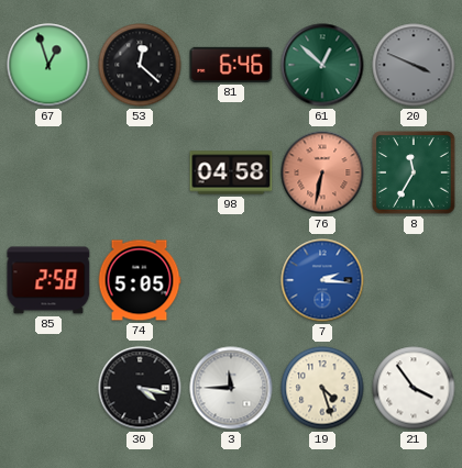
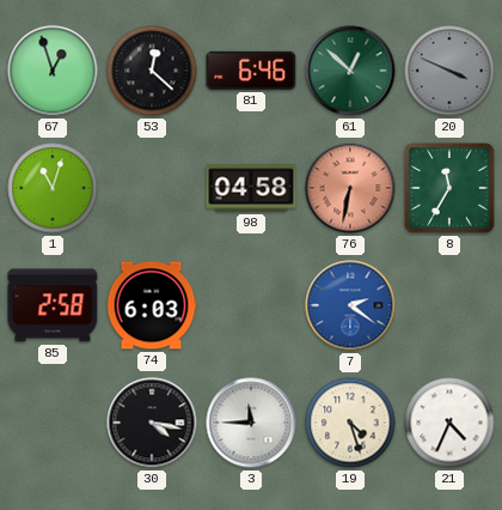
1: none -> 11:03
74: 5:05 -> 6:03
7: 2:16 -> 2:21
21: 3:54 -> 4:34
